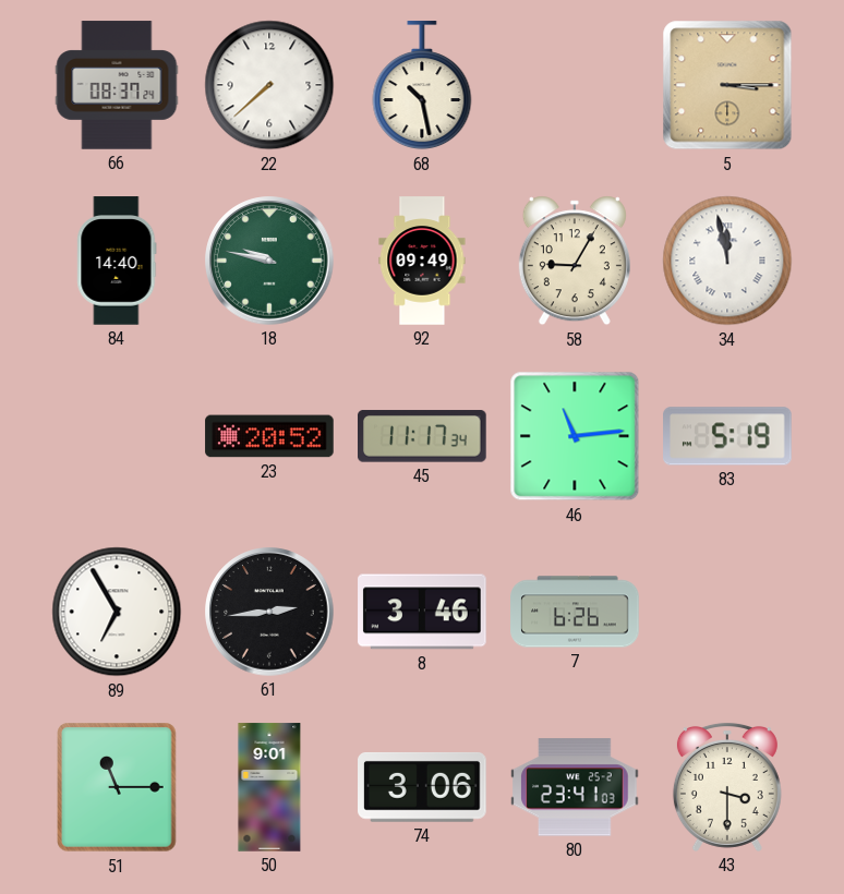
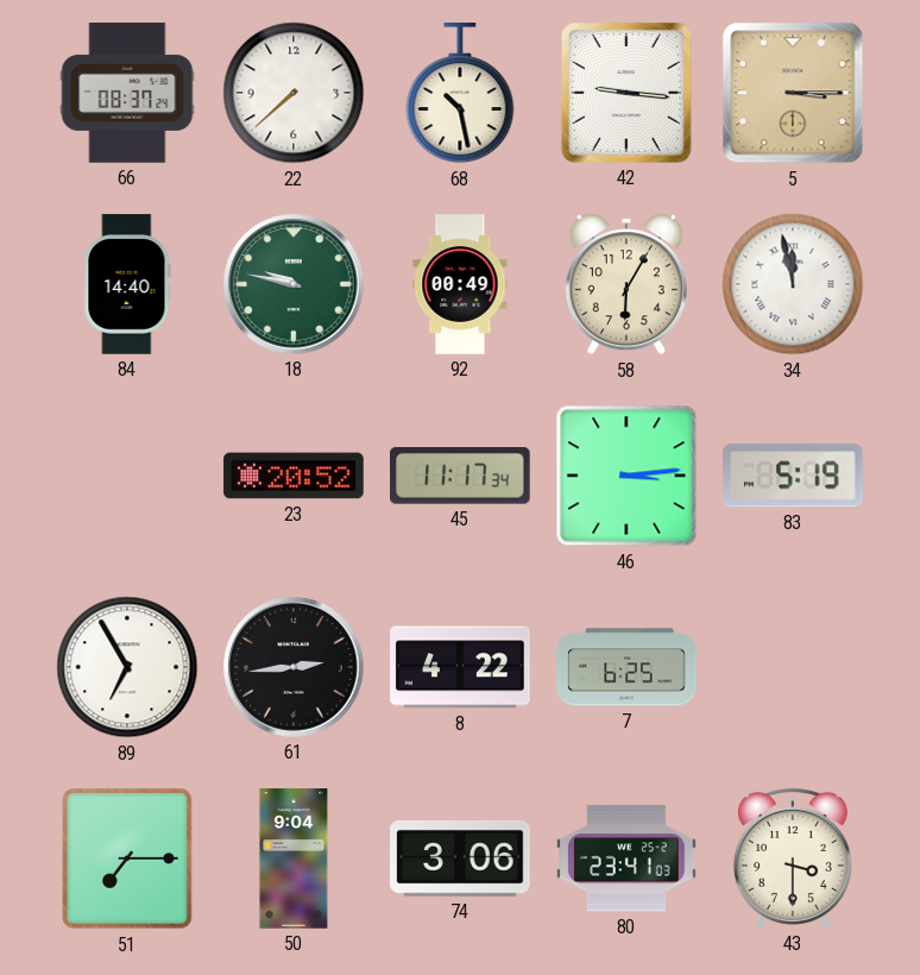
42: none -> 9:16
92: 09:49 -> 00:49
58: 9:05 -> 6:05
46: 11:14 -> 3:14
8: 3:46 -> 4:22
7: 6:26 -> 6:25
51: 11:15 -> 7:15
50: 9:01 -> 9:04
